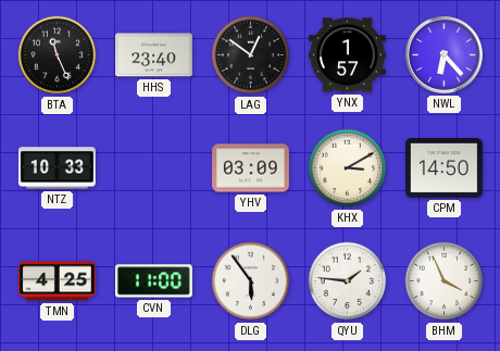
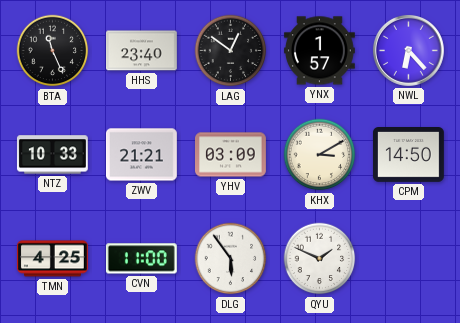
ZWV: none -> 21:21
QYU: 1:46 -> 1:49
BHM: 3:56 -> none
